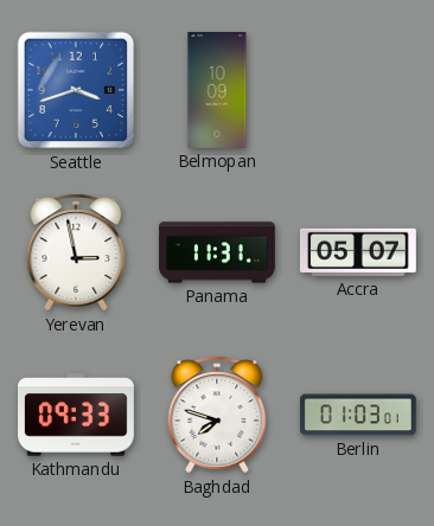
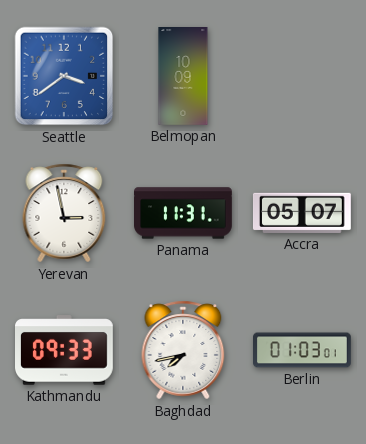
Seattle: 3:42 -> 3:39
Baghdad: 7:48 -> 7:43
